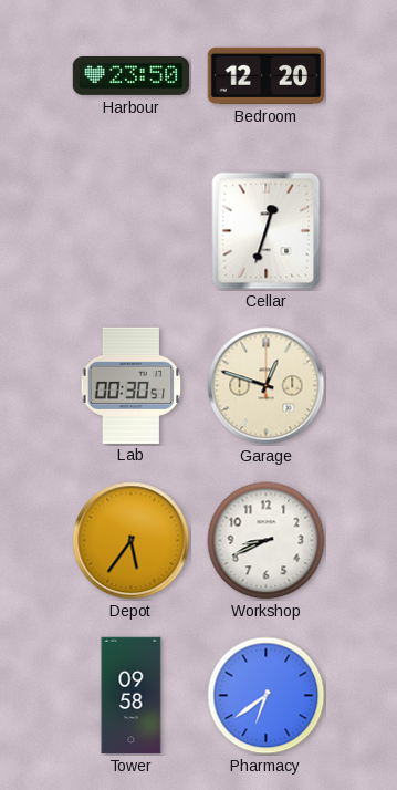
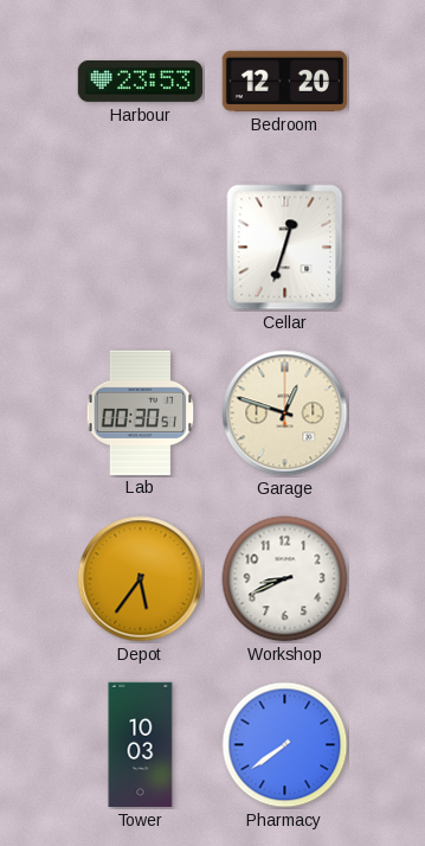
Harbour: 23:50 -> 23:53
Tower: 09:58 -> 10:03
Pharmacy: 6:39 -> 7:39
